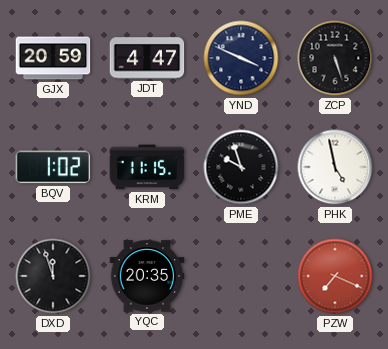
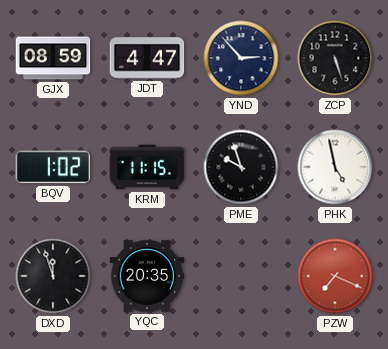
GJX: 20:59 -> 08:59
YND: 3:49 -> 2:53
